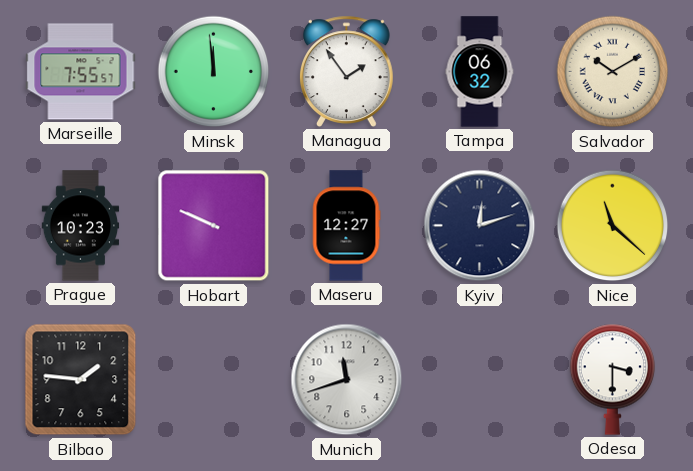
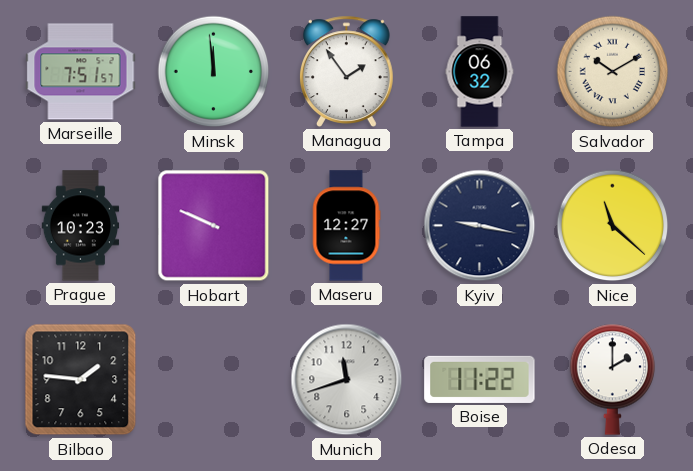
Marseille: 7:55 -> 7:51
Kyiv: 12:12 -> 9:17
Boise: none -> 11:22
Odesa: 3:30 -> 2:00
